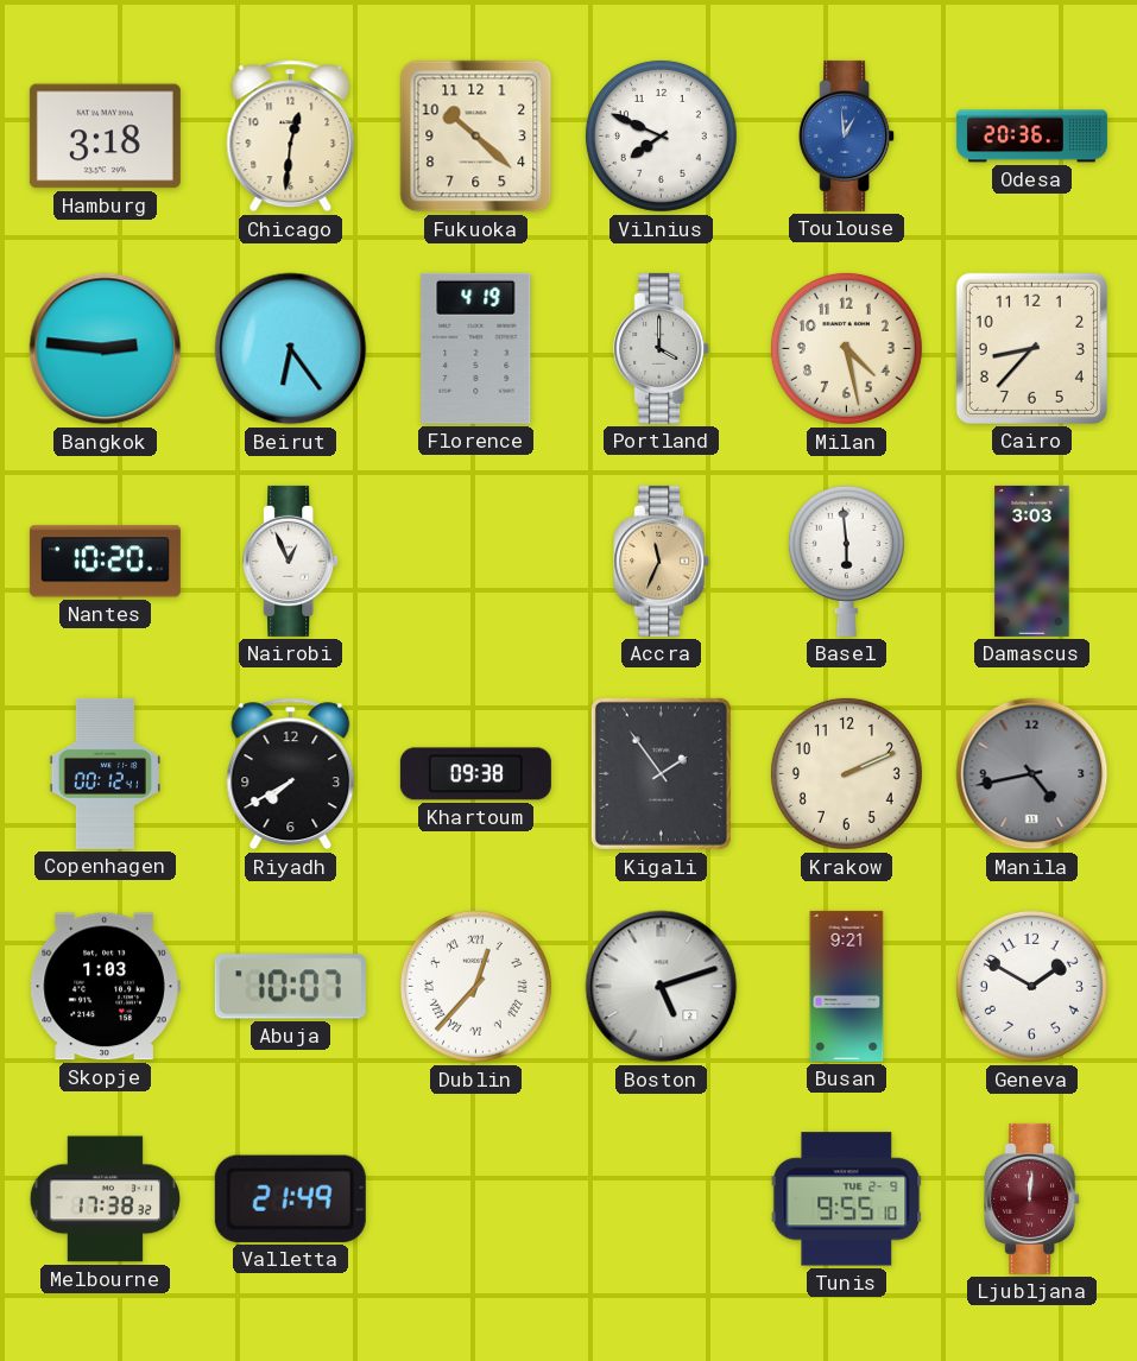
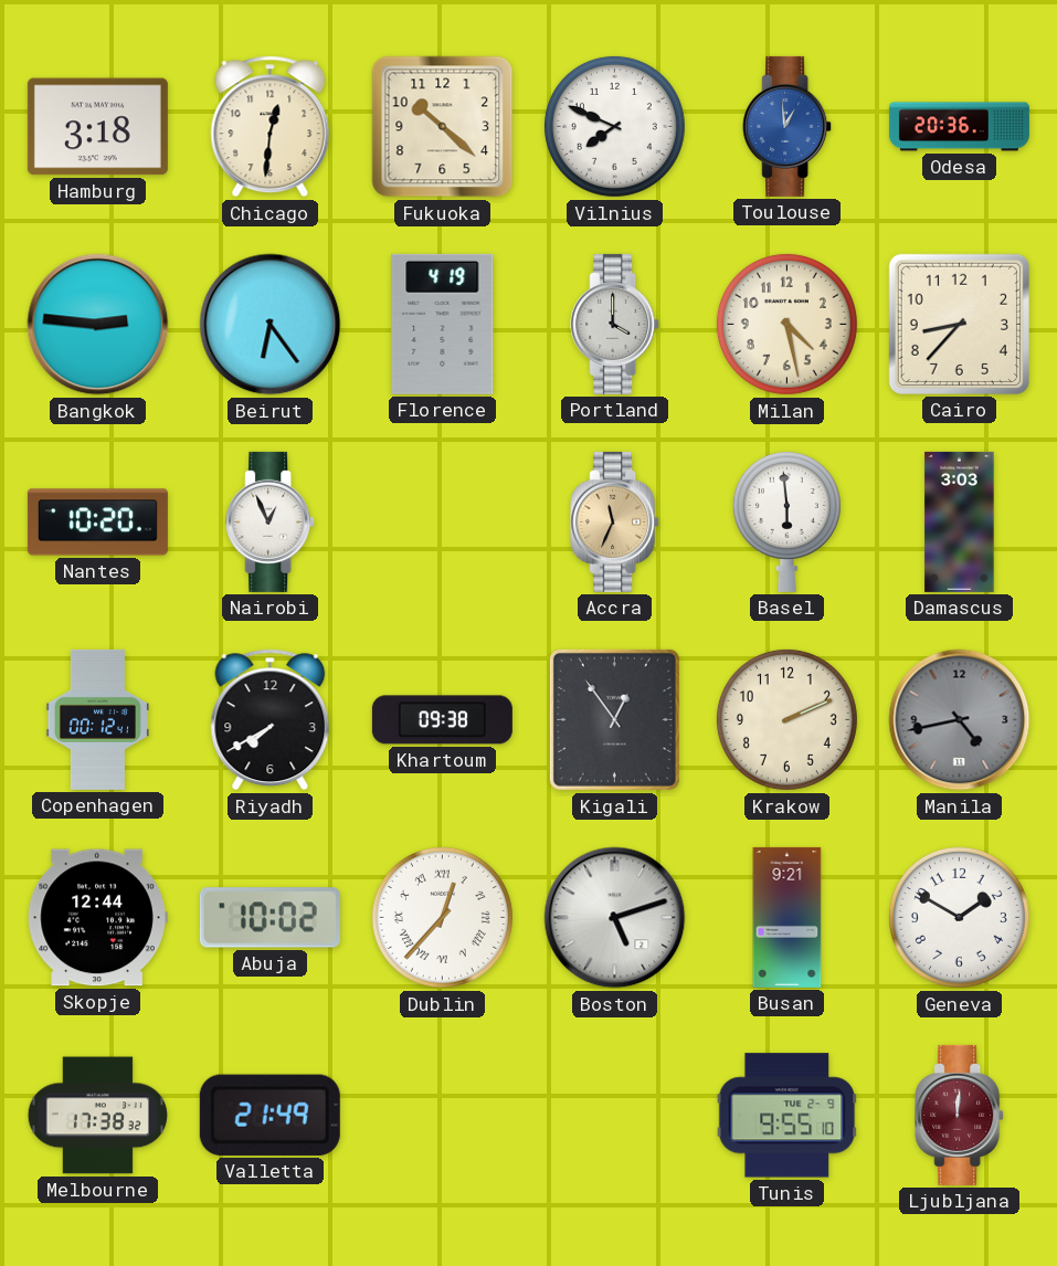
Kigali: 1:54 -> 12:54
Skopje: 1:03 -> 12:44
Abuja: 10:07 -> 10:02
